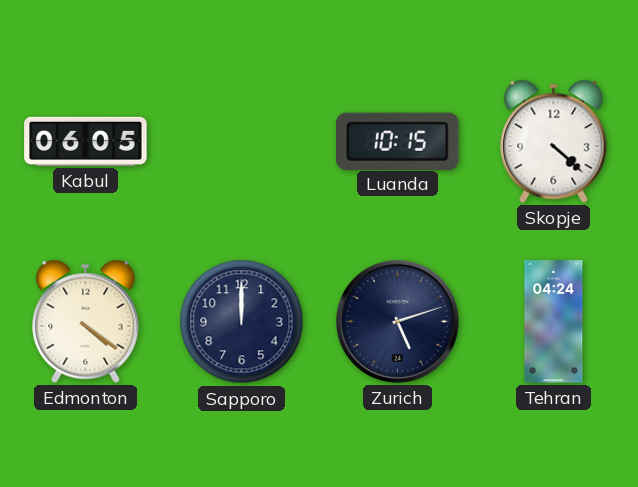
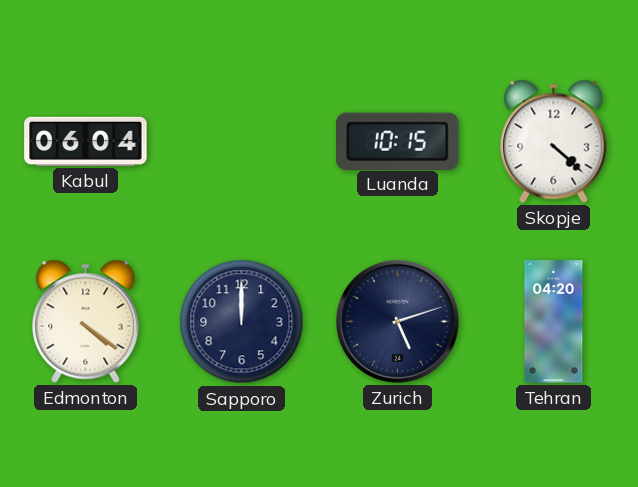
Kabul: 06:05 -> 06:04
Tehran: 04:24 -> 04:20
